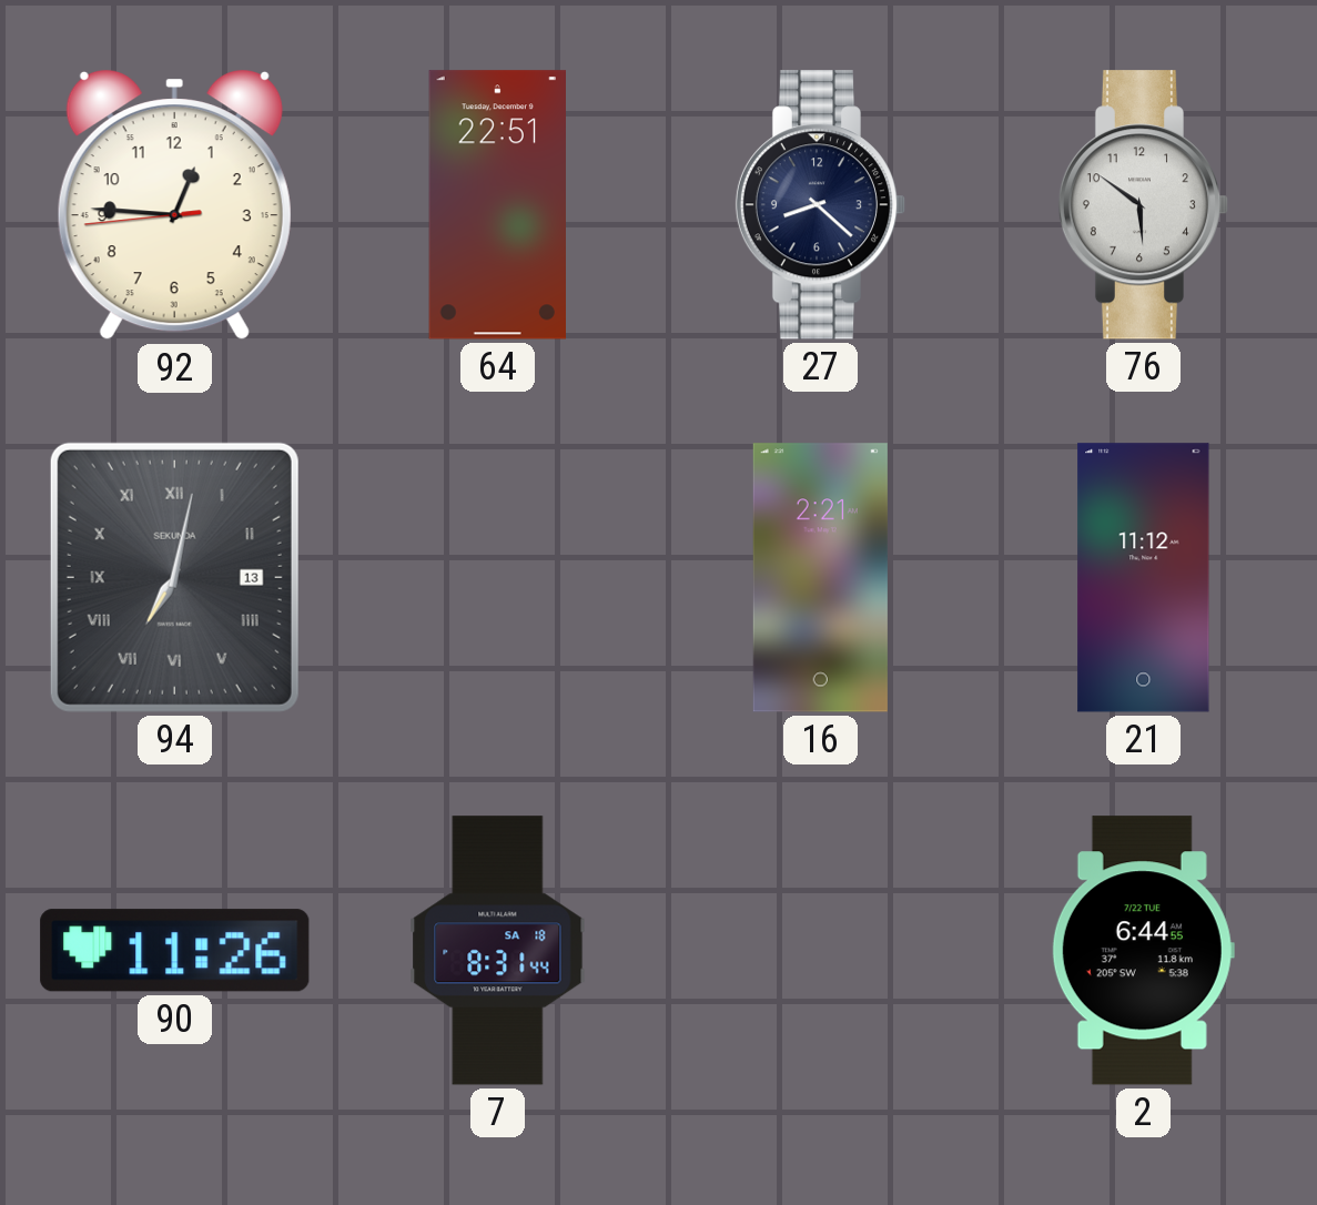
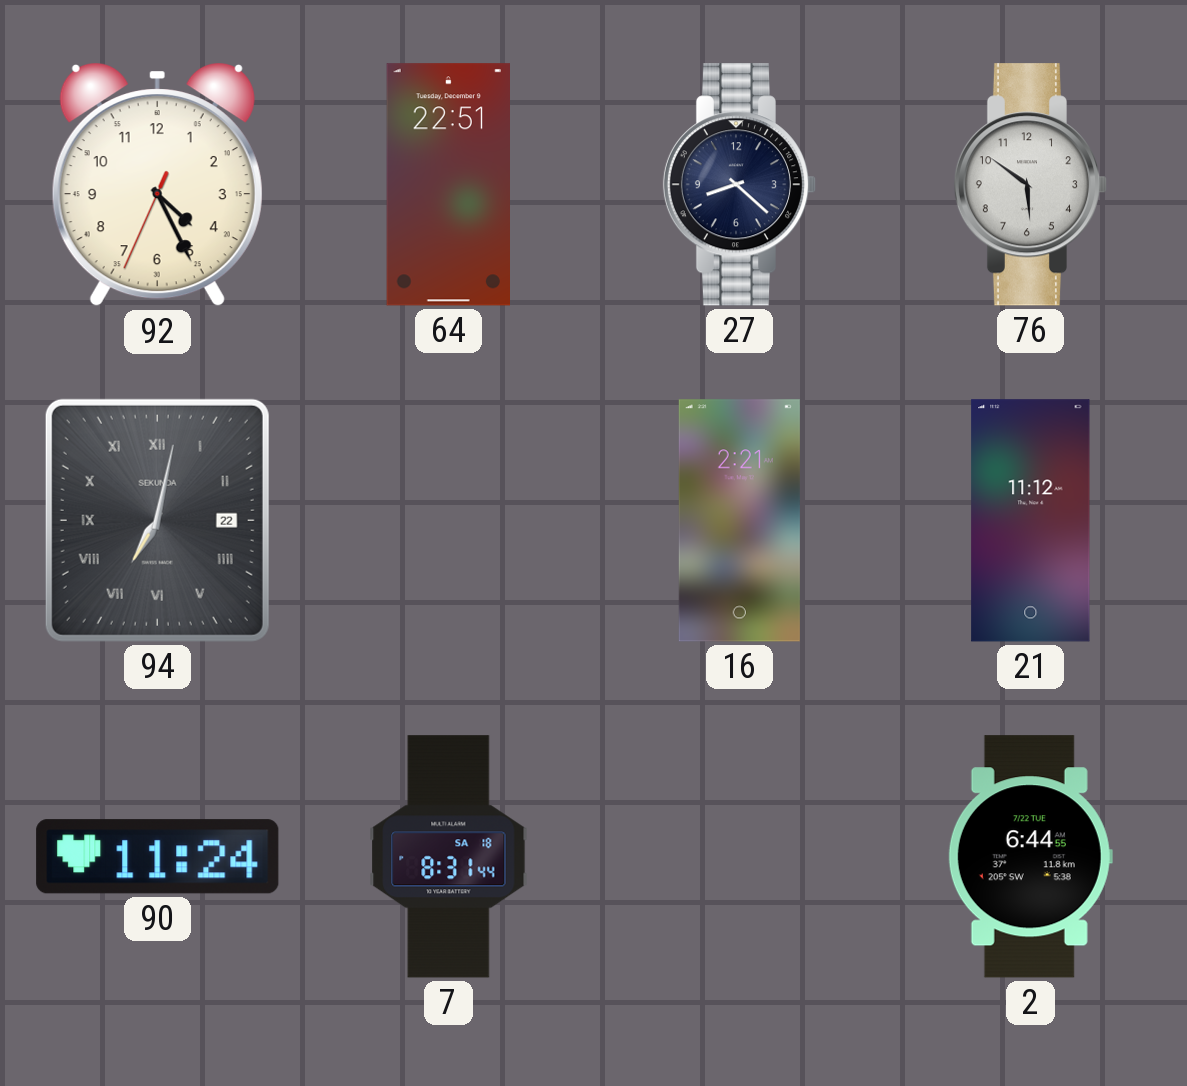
92: 12:45 -> 4:25
94 date: 13 -> 22
90: 11:26 -> 11:24
